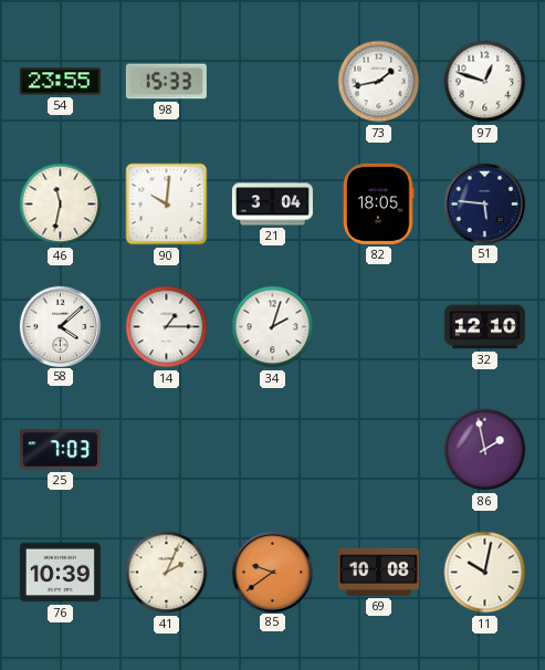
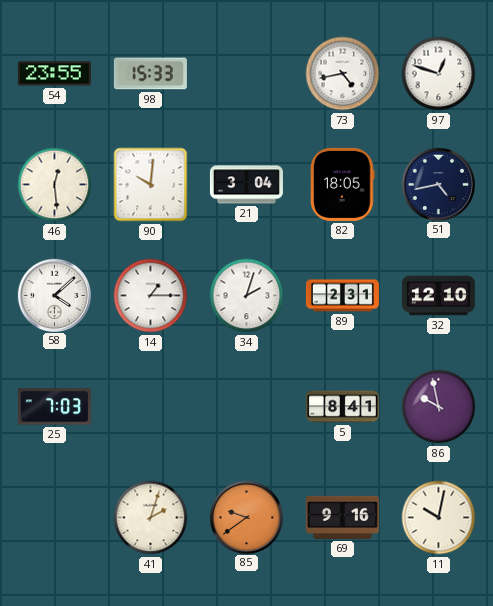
73: 1:43 -> 4:43
46: 11:32 -> 12:29
51: 5:46 -> 4:43
89: none -> 2:31
5: none -> 8:41
86: 1:58 -> 9:58
76: 10:39 -> none
41: 2:04 -> 2:03
69: 10:08 -> 9:16
